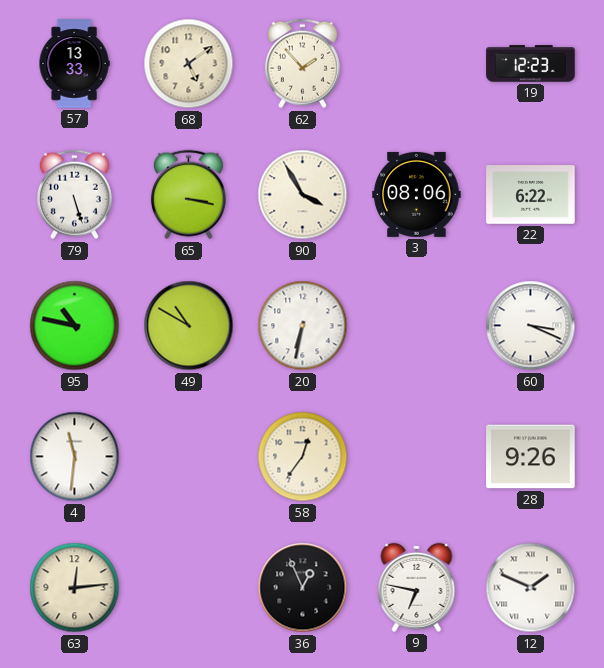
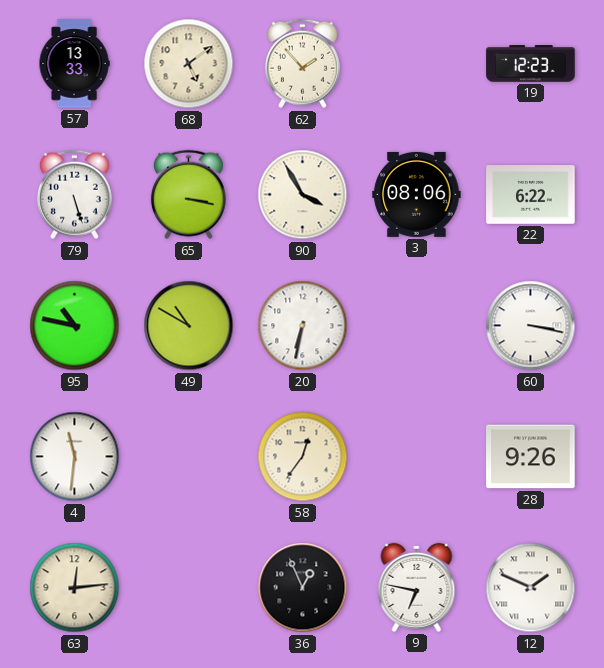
60: 3:19 -> 3:17
